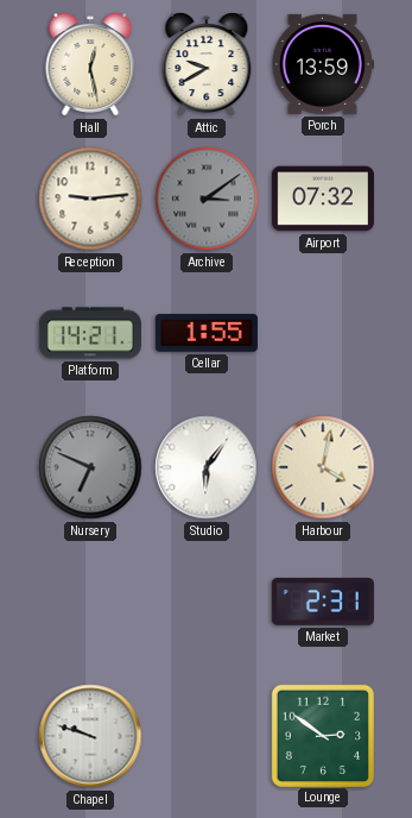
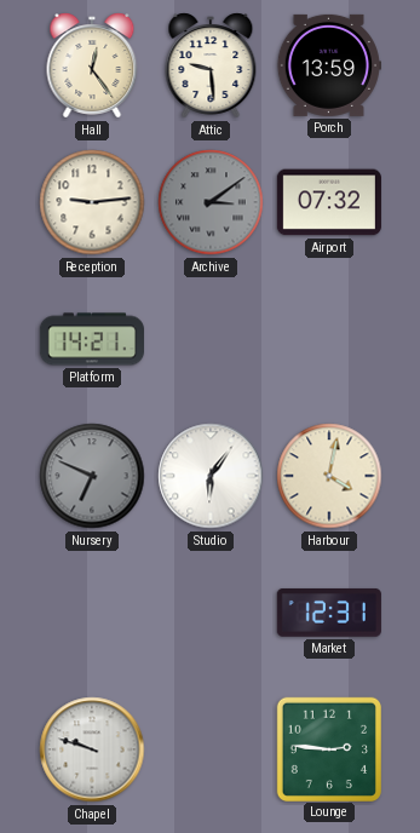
Hall: 12:28 -> 12:24
Attic: 9:40 -> 9:29
Cellar: 1:55 -> none
Market: 2:31 -> 12:31
Lounge: 2:51 -> 2:46
